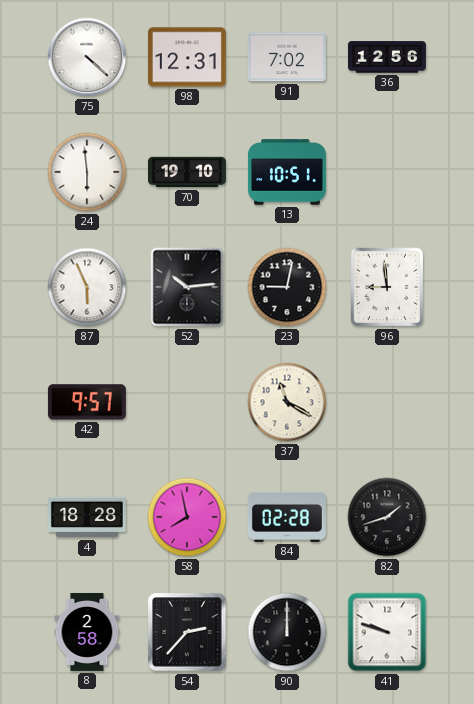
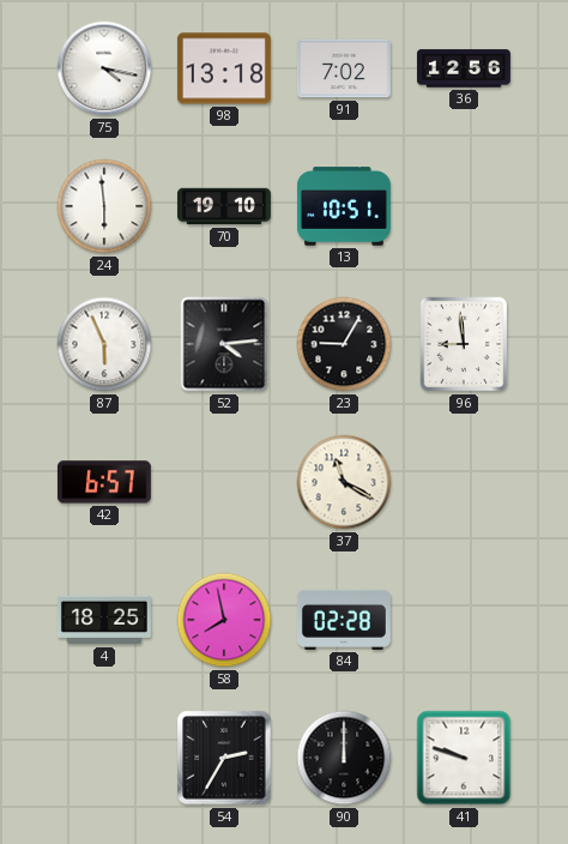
75: 4:22 -> 4:17
98: 12:31 -> 13:18
52: 10:14 -> 4:14
23: 9:02 -> 9:05
42: 9:57 -> 6:57
4: 18:28 -> 18:25
82: 1:42 -> none
8: 2:58 -> none
54: 2:37 -> 2:35
